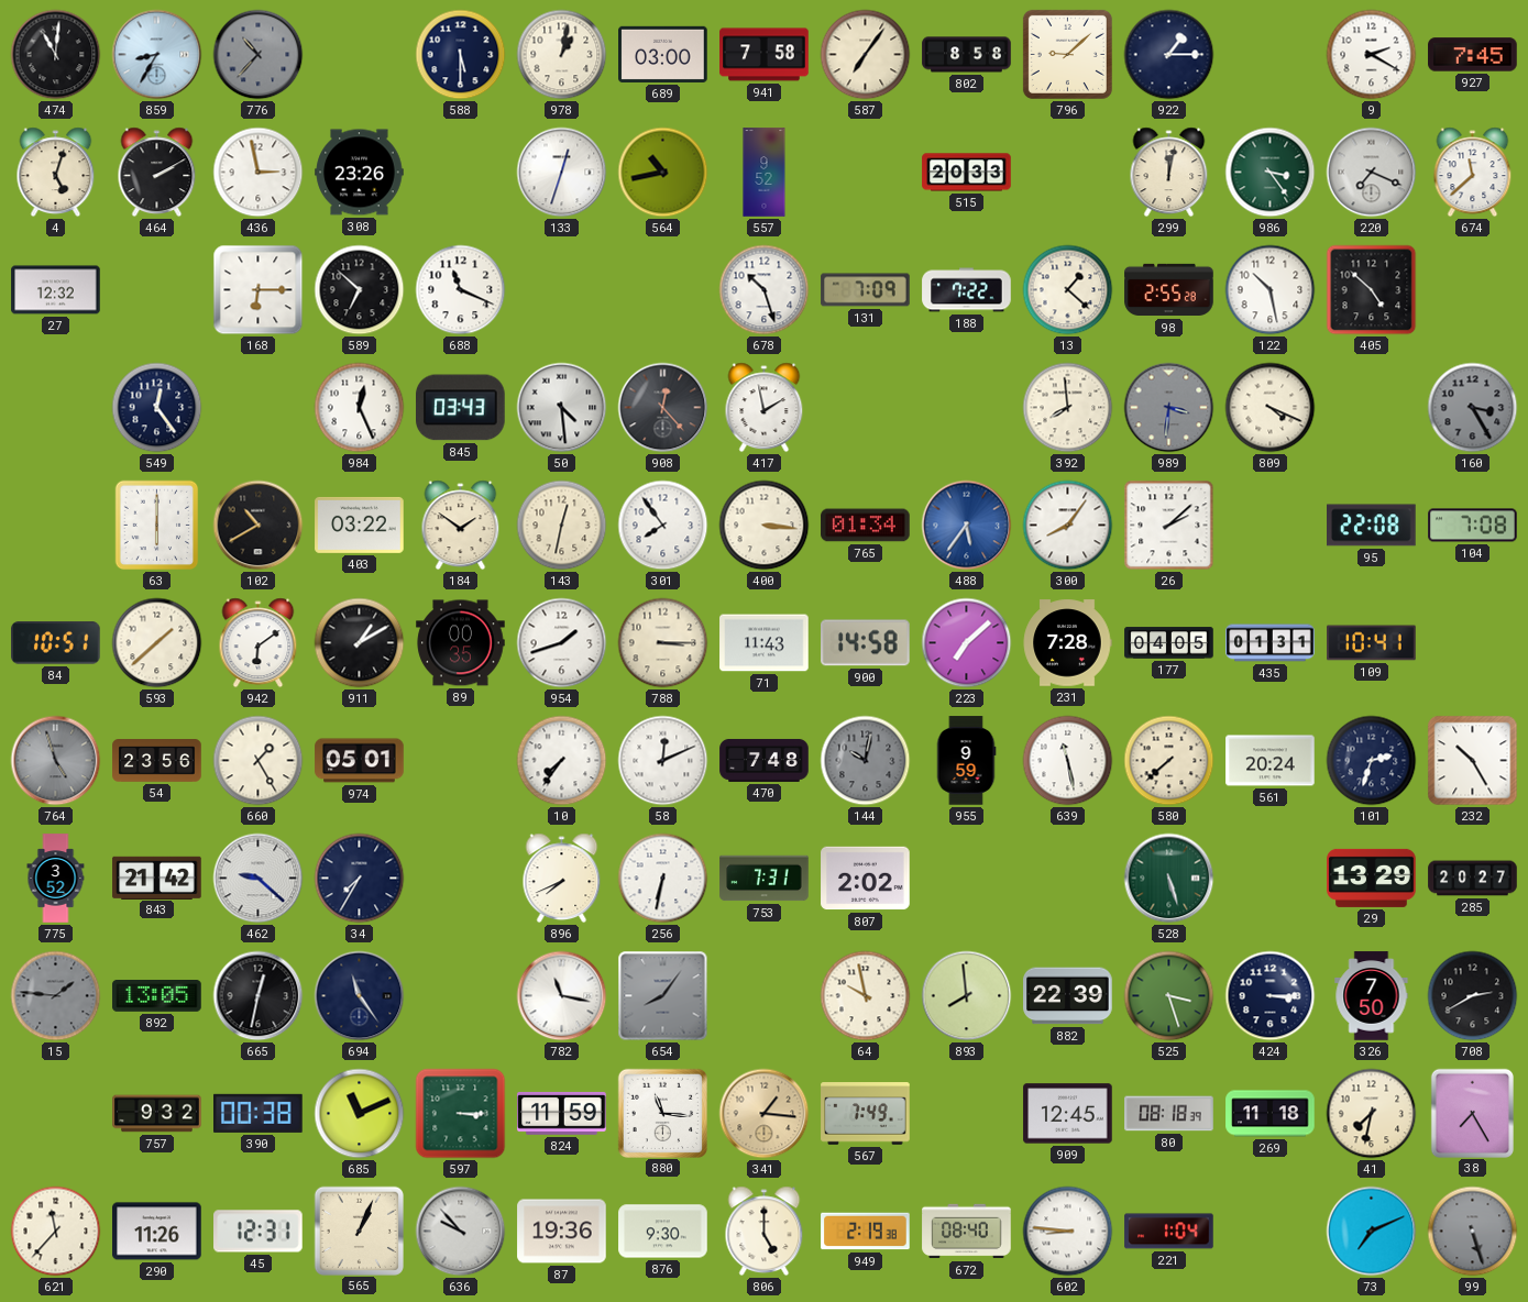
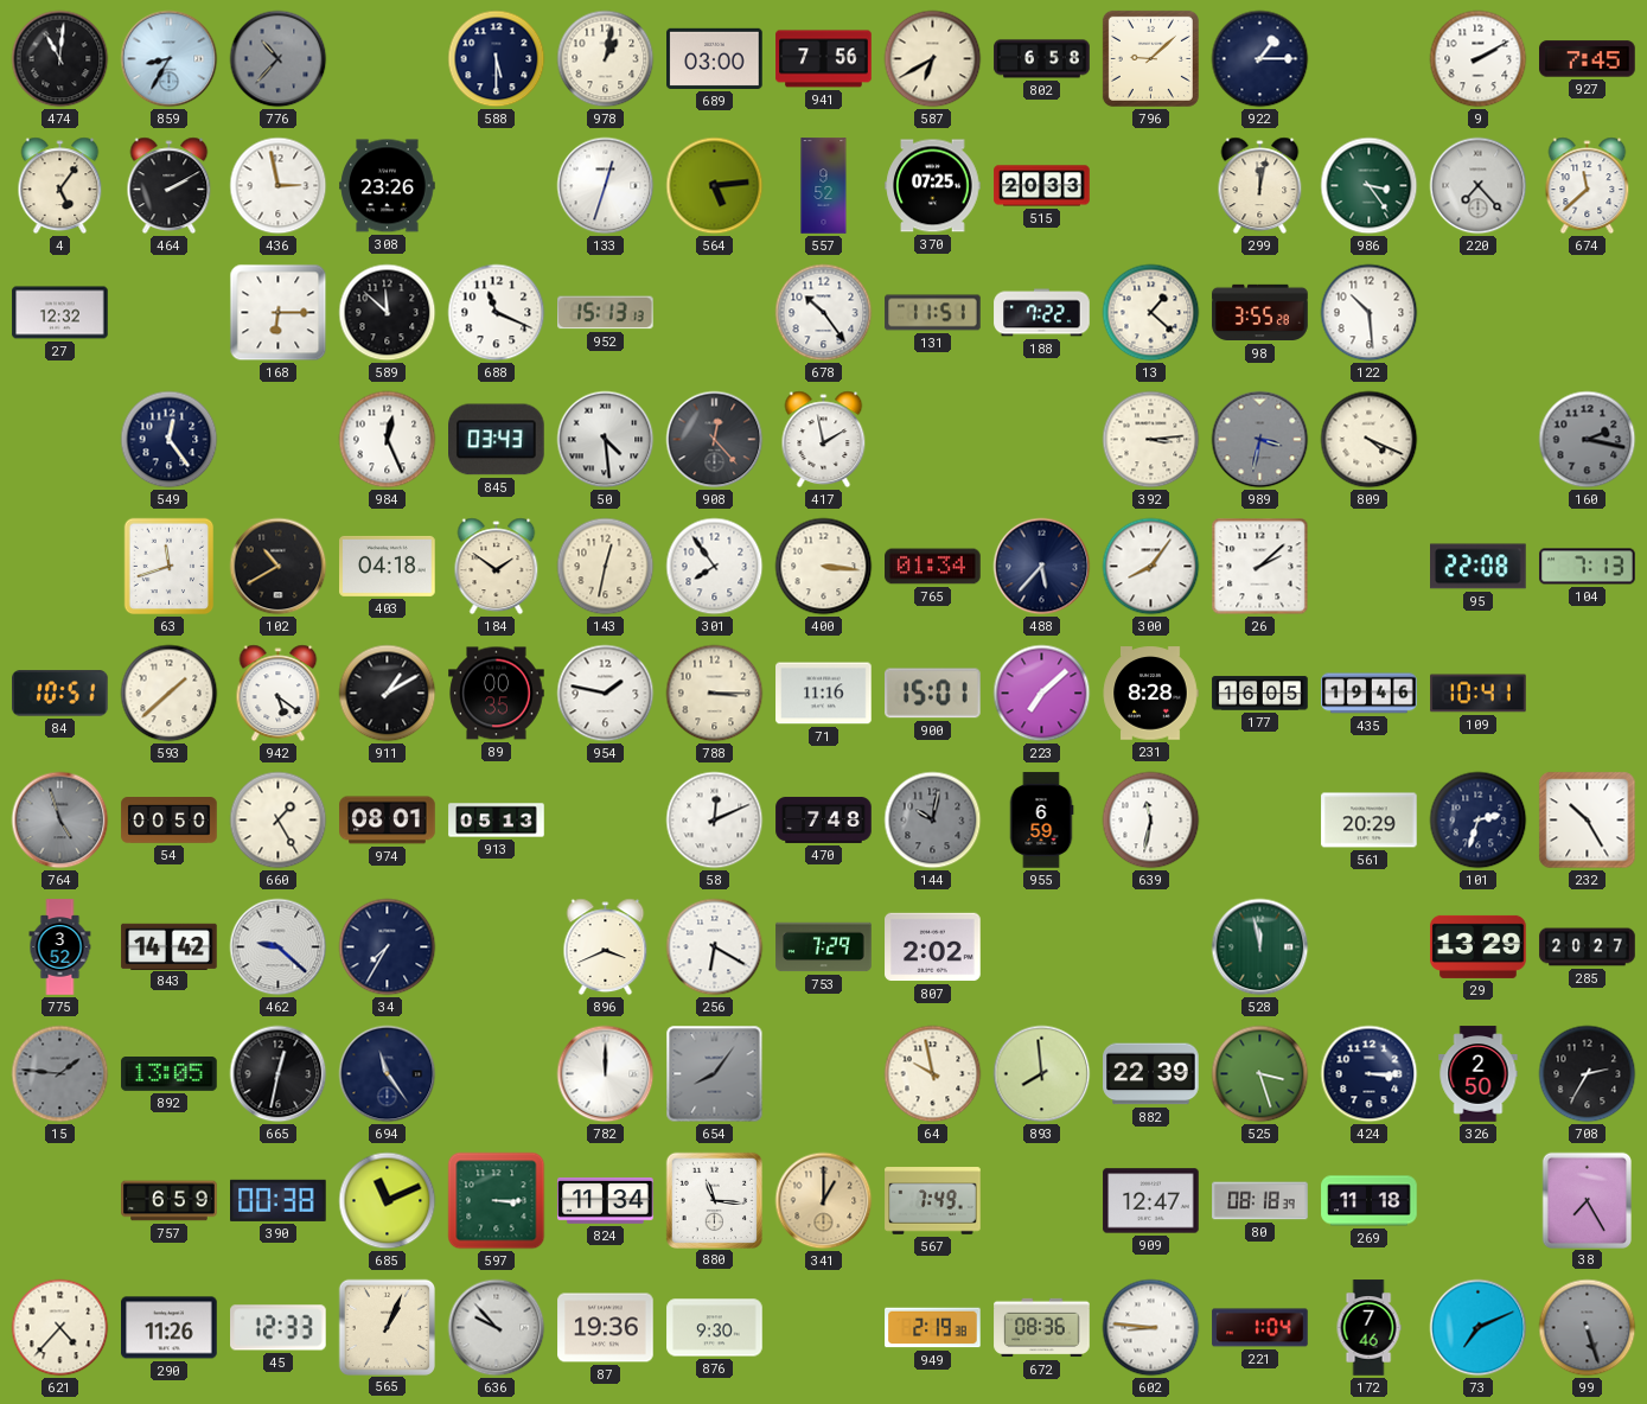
941: 7:58 -> 7:56
587: 7:06 -> 6:40
802: 8:58 -> 6:58
9: 2:20 -> 2:10
4: 5:03 -> 5:06
564: 10:43 -> 5:14
370: none -> 07:25
220: 7:19 -> 7:23
589: 6:52 -> 11:52
952: none -> 15:13
678: 10:27 -> 10:24
131: 7:09 -> 11:51
98: 2:55 -> 3:55
122: 10:28 -> 10:29
405: 4:52 -> none
392: 7:59 -> 3:14
989: 3:31 -> 3:32
160: 3:25 -> 2:17
63: 6:00 -> 11:42
403: 03:22 -> 04:18
488: 5:36 -> 5:37
488 dial: blue -> navy
104: 7:08 -> 7:13
942: 6:09 -> 5:21
954: 1:42 -> 1:47
71: 11:43 -> 11:16
900: 14:58 -> 15:01
231: 7:28 -> 8:28
177: 04:05 -> 16:05
435: 01:31 -> 19:46
54: 23:56 -> 00:50
974: 05:01 -> 08:01
913: none -> 05:13
10: 7:36 -> none
955: 9:59 -> 6:59
639: 11:28 -> 11:32
580: 7:38 -> none
561: 20:24 -> 20:29
843: 21:42 -> 14:42
896: 7:41 -> 3:41
256: 6:32 -> 6:20
753: 7:31 -> 7:29
528: 5:27 -> 11:58
782: 11:17 -> 12:00
326: 7:50 -> 2:50
708: 2:40 -> 2:35
757: 9:32 -> 6:59
824: 11:59 -> 11:34
341: 1:16 -> 1:00
909: 12:45 -> 12:47
41: 7:32 -> none
621: 11:37 -> 4:37
45: 12:31 -> 12:33
806: 5:00 -> none
672: 08:40 -> 08:36
172: none -> 7:46
